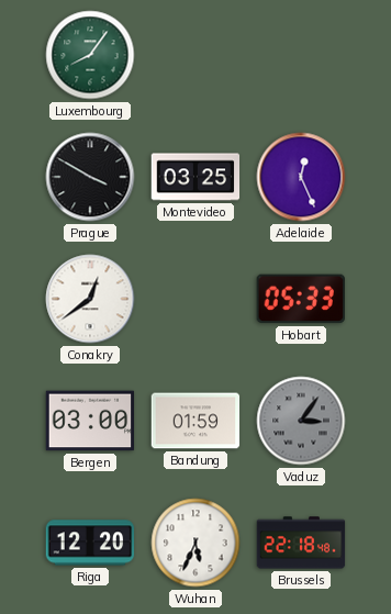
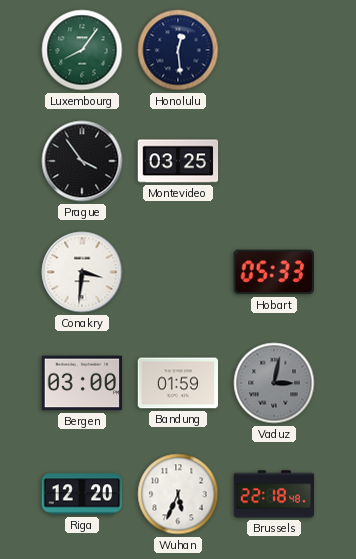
Honolulu: none -> 12:29
Prague: 3:50 -> 3:54
Adelaide: 12:26 -> none
Conakry: 12:39 -> 3:31
Vaduz: 3:06 -> 3:02
